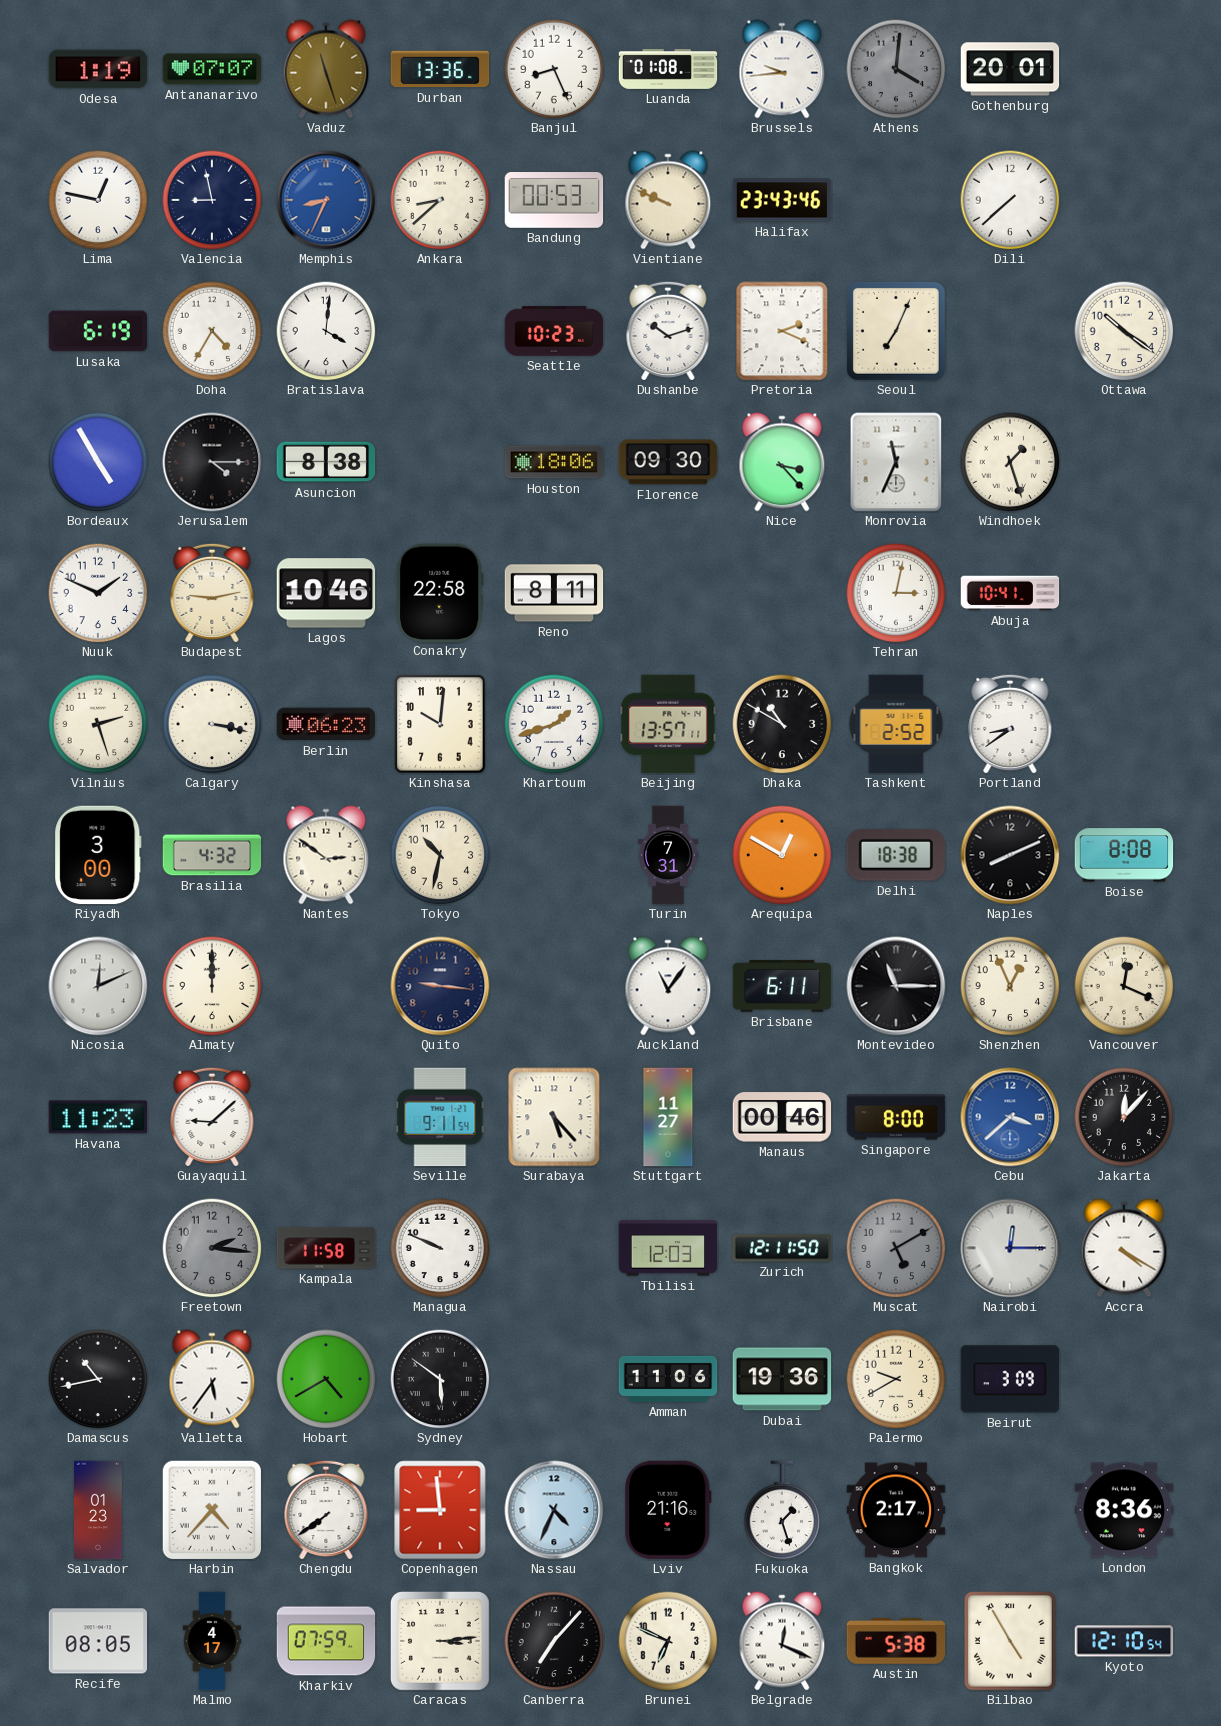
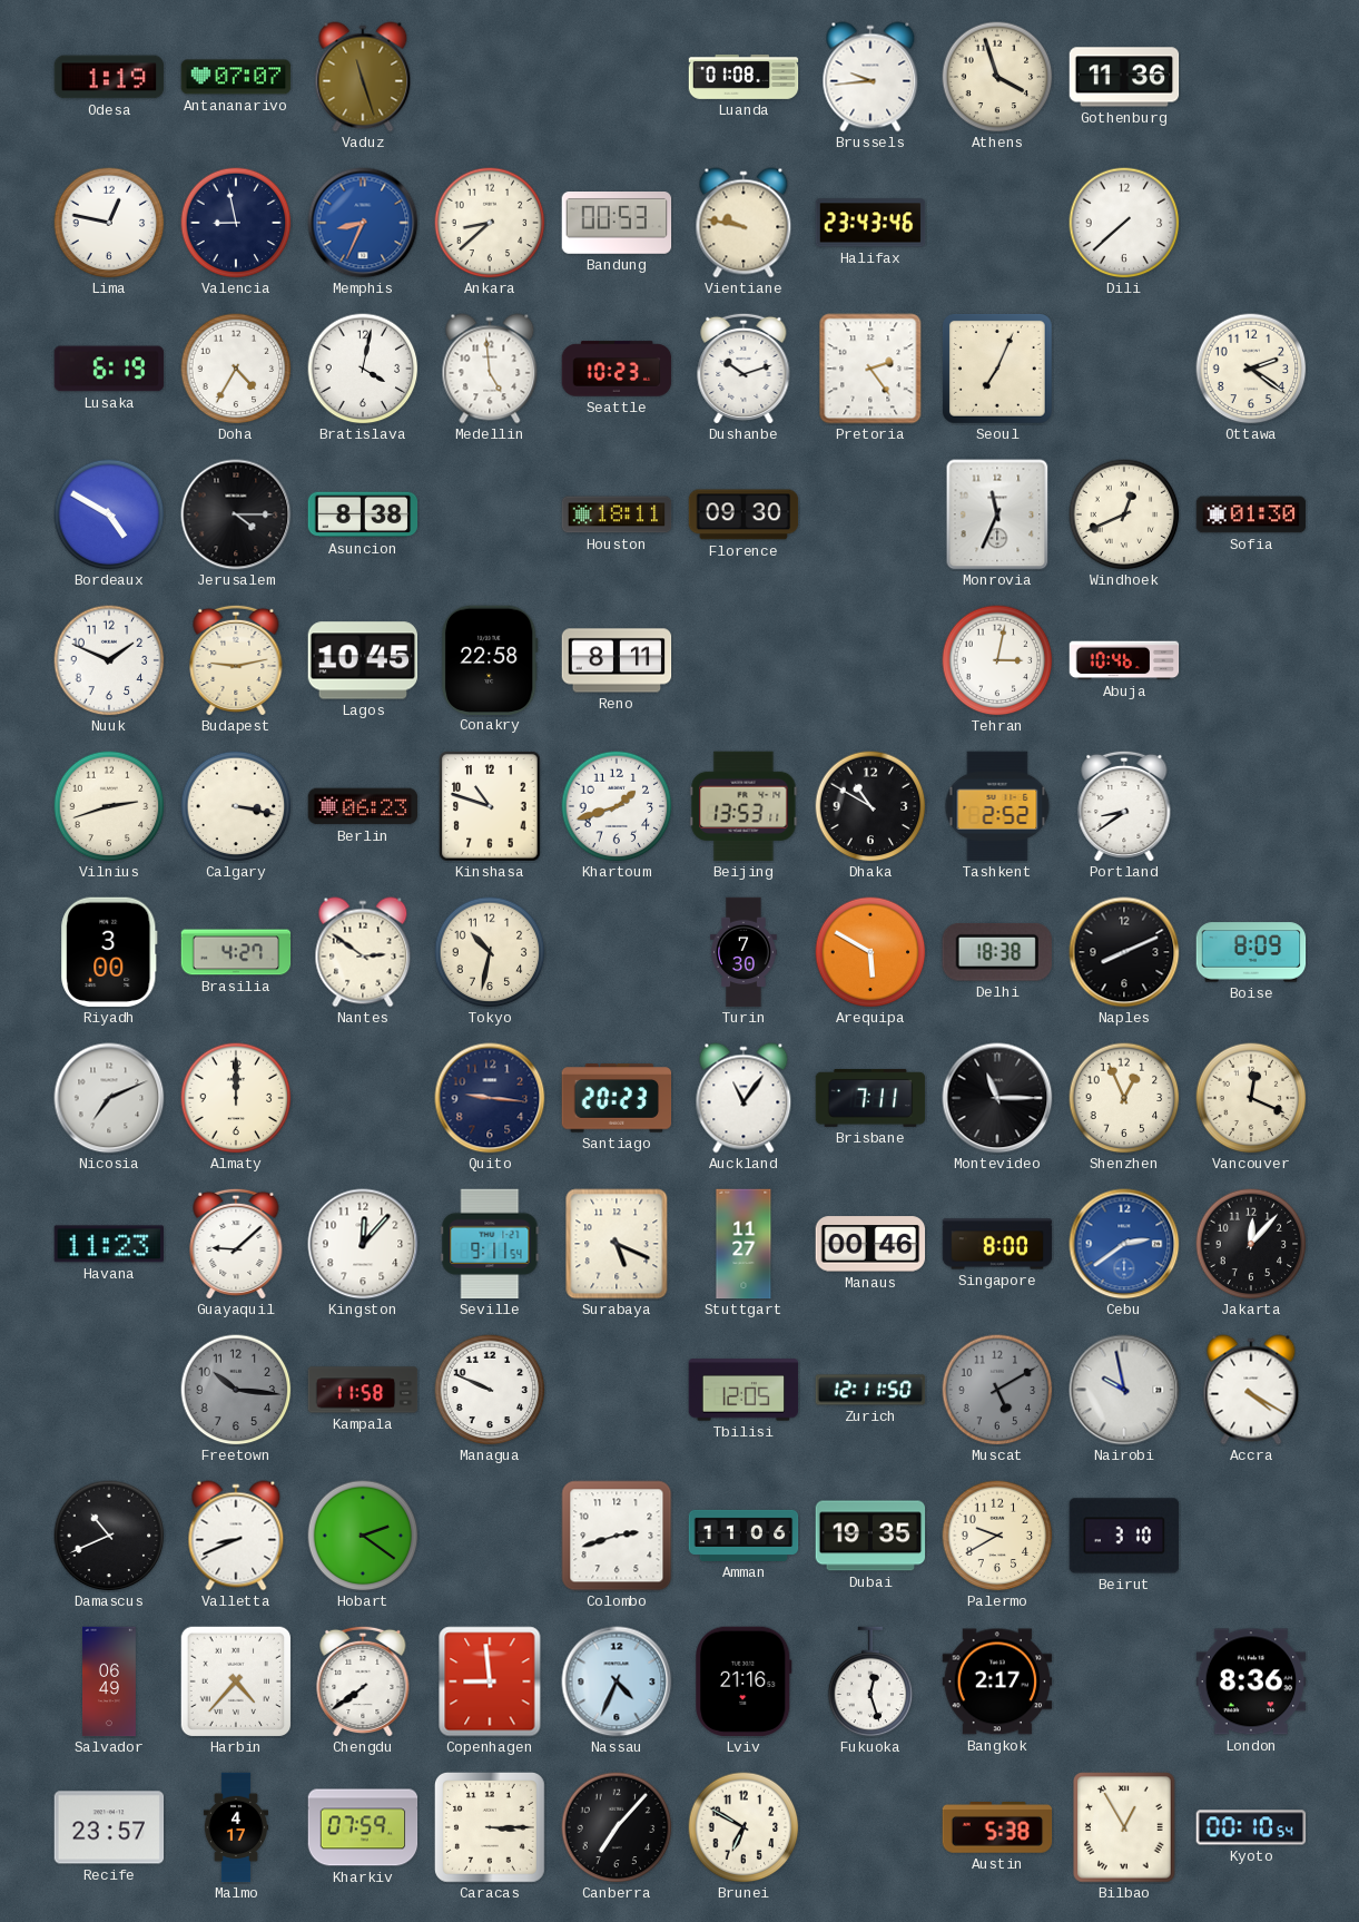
Durban: 13:36 -> none
Banjul: 8:26 -> none
Athens: 4:01 -> 3:57
Athens dial: grey -> cream
Gothenburg: 20:01 -> 11:36
Vientiane: 9:49 -> 9:47
Bratislava: 4:01 -> 4:02
Medellin: none -> 4:59
Pretoria: 2:19 -> 2:24
Ottawa: 10:21 -> 2:21
Bordeaux: 4:55 -> 4:50
Houston: 18:06 -> 18:11
Nice: 3:23 -> none
Windhoek: 1:27 -> 12:41
Sofia: none -> 01:30
Lagos: 10:46 -> 10:45
Abuja: 10:41 -> 10:46
Vilnius: 2:27 -> 2:42
Kinshasa: 10:01 -> 10:48
Beijing: 13:57 -> 13:53
Brasilia: 4:32 -> 4:27
Turin: 7:31 -> 7:30
Arequipa: 12:50 -> 5:50
Boise: 8:08 -> 8:09
Nicosia: 12:11 -> 7:11
Santiago: none -> 20:23
Brisbane: 6:11 -> 7:11
Kingston: none -> 12:07
Surabaya: 5:23 -> 5:19
Cebu: 3:38 -> 2:39
Freetown: 2:16 -> 10:16
Tbilisi: 12:03 -> 12:05
Nairobi: 12:15 -> 9:58
Damascus: 10:43 -> 10:41
Valletta: 5:36 -> 8:41
Hobart: 4:40 -> 2:21
Sydney: 5:51 -> none
Colombo: none -> 2:42
Dubai: 19:36 -> 19:35
Beirut: 3:09 -> 3:10
Salvador: 01:23 -> 06:49
Fukuoka: 1:27 -> 12:27
Recife: 08:05 -> 23:57
Caracas: 3:14 -> 3:15
Brunei: 6:49 -> 6:50
Belgrade: 12:19 -> none
Bilbao: 4:55 -> 12:55
Kyoto: 12:10 -> 00:10
